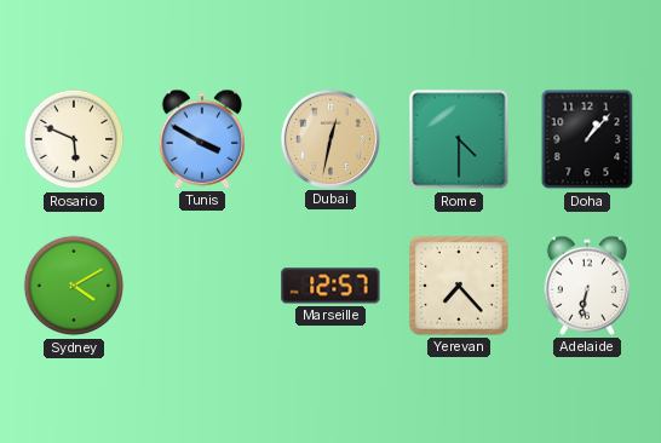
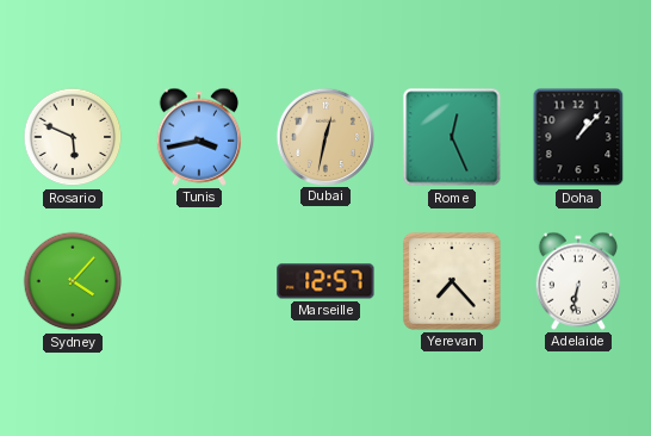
Tunis: 3:50 -> 3:43
Rome: 4:30 -> 12:26
Sydney: 4:10 -> 4:07
